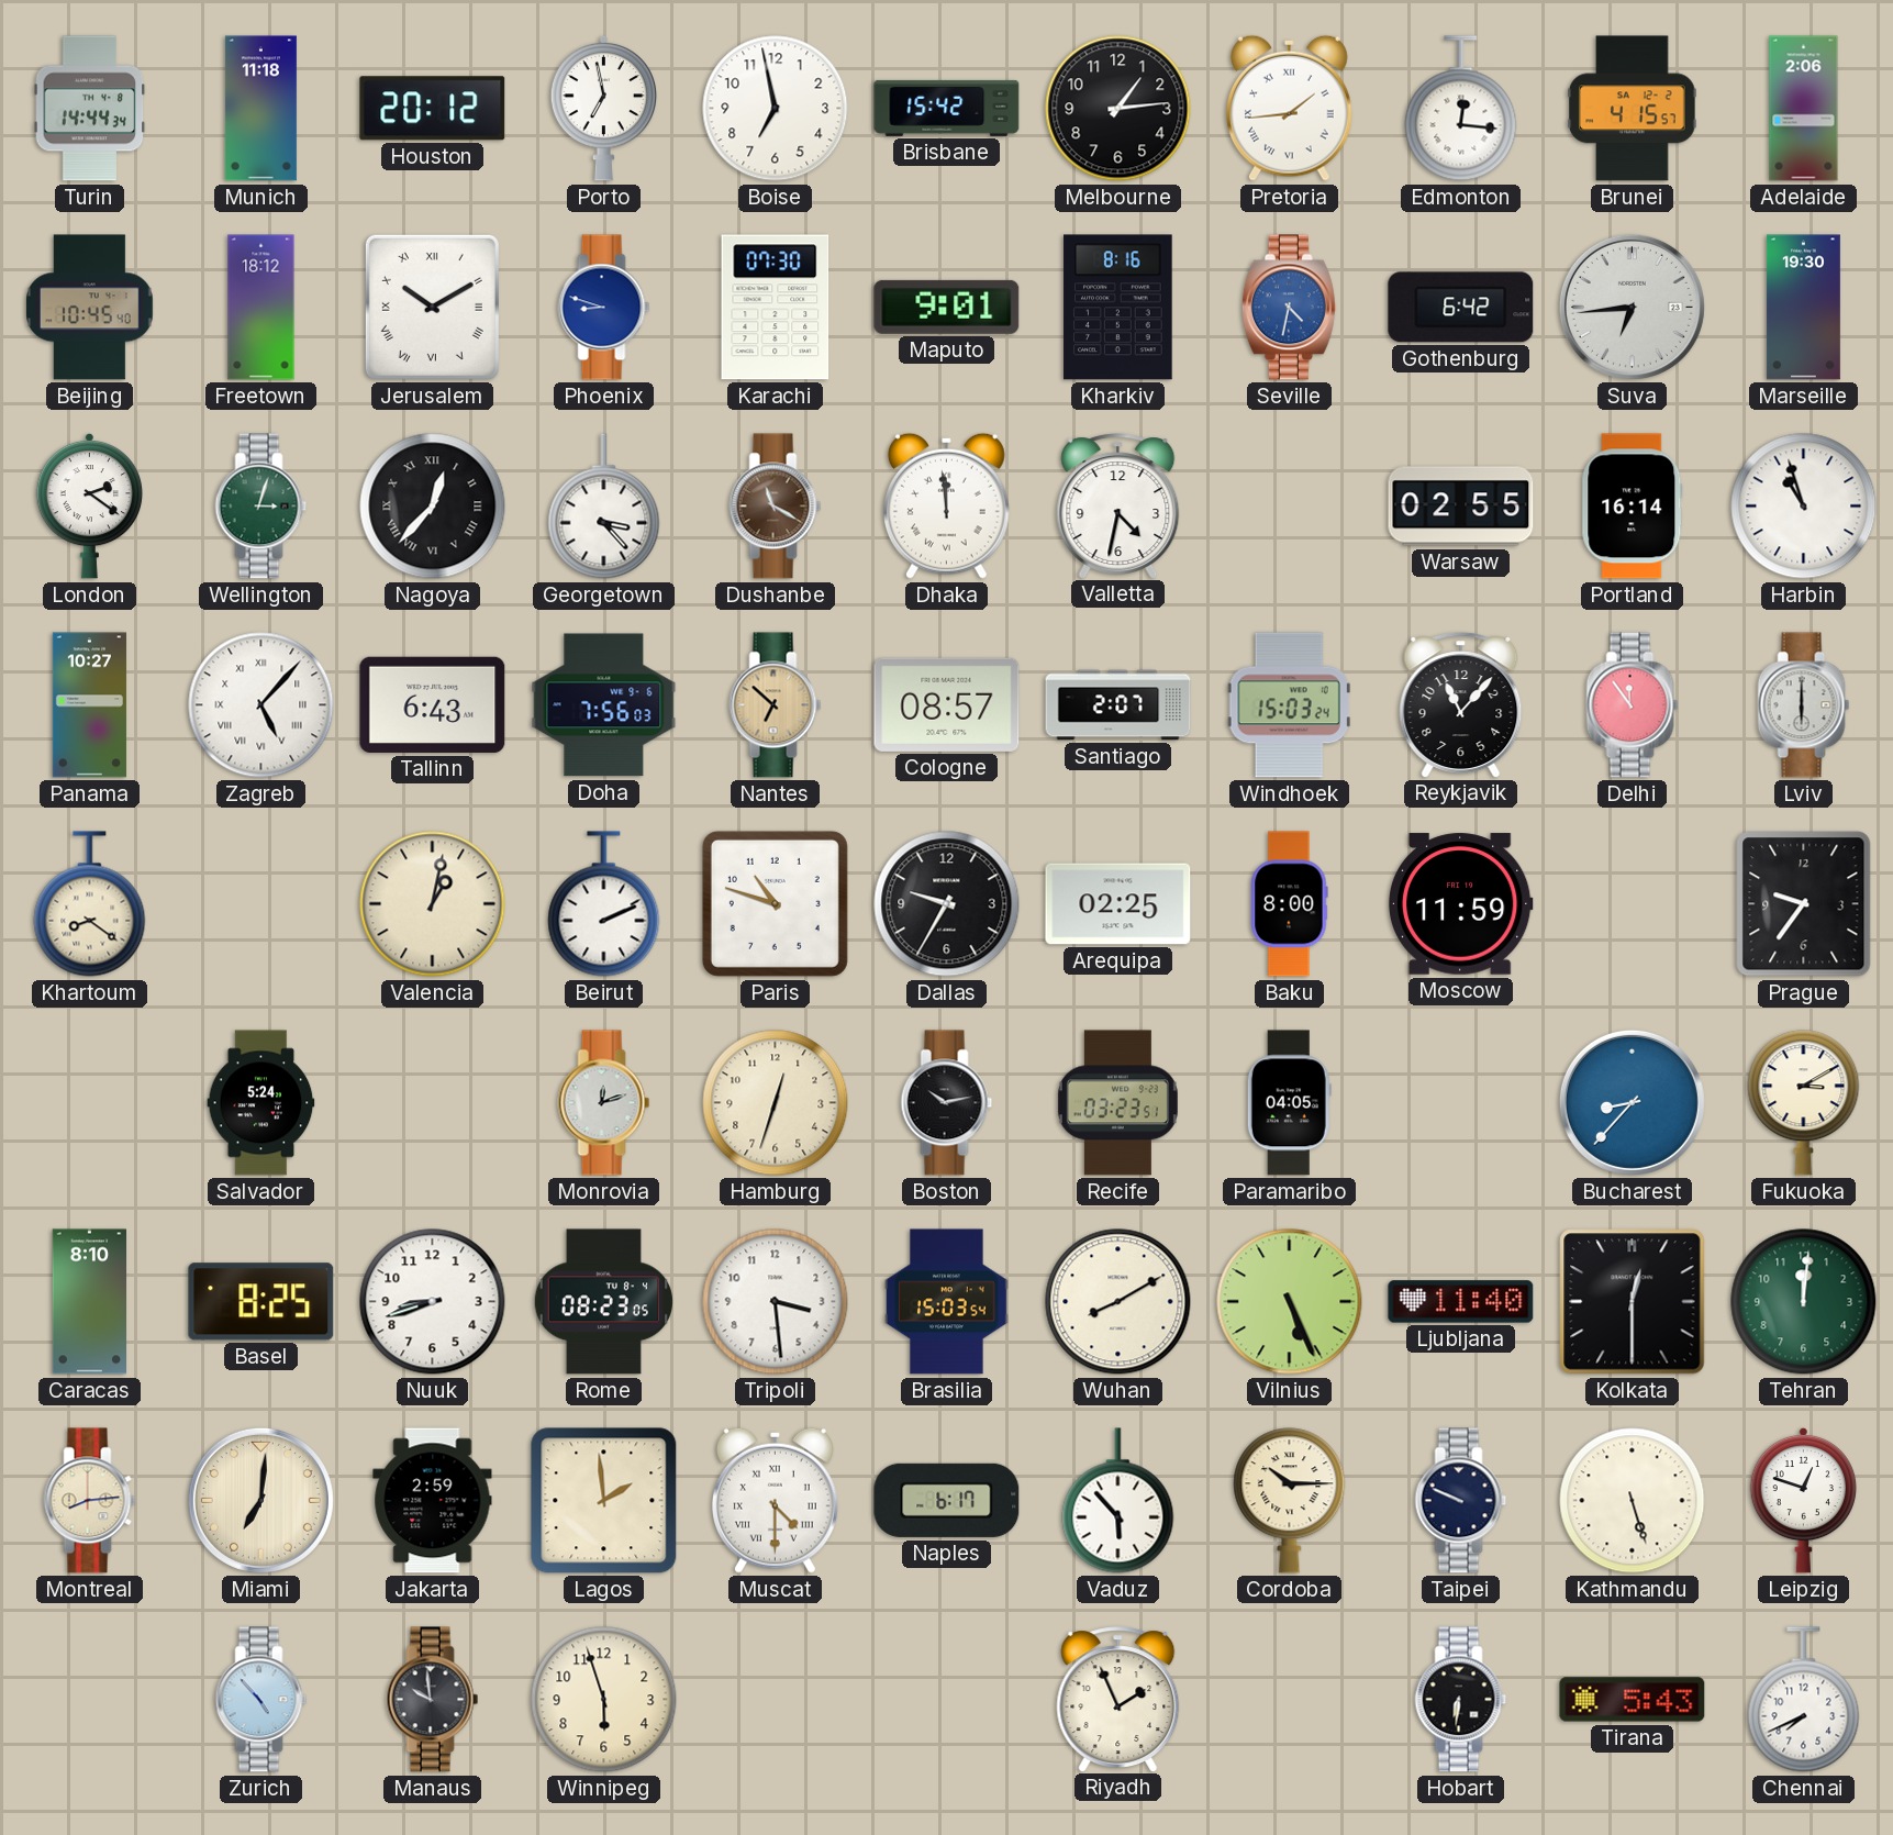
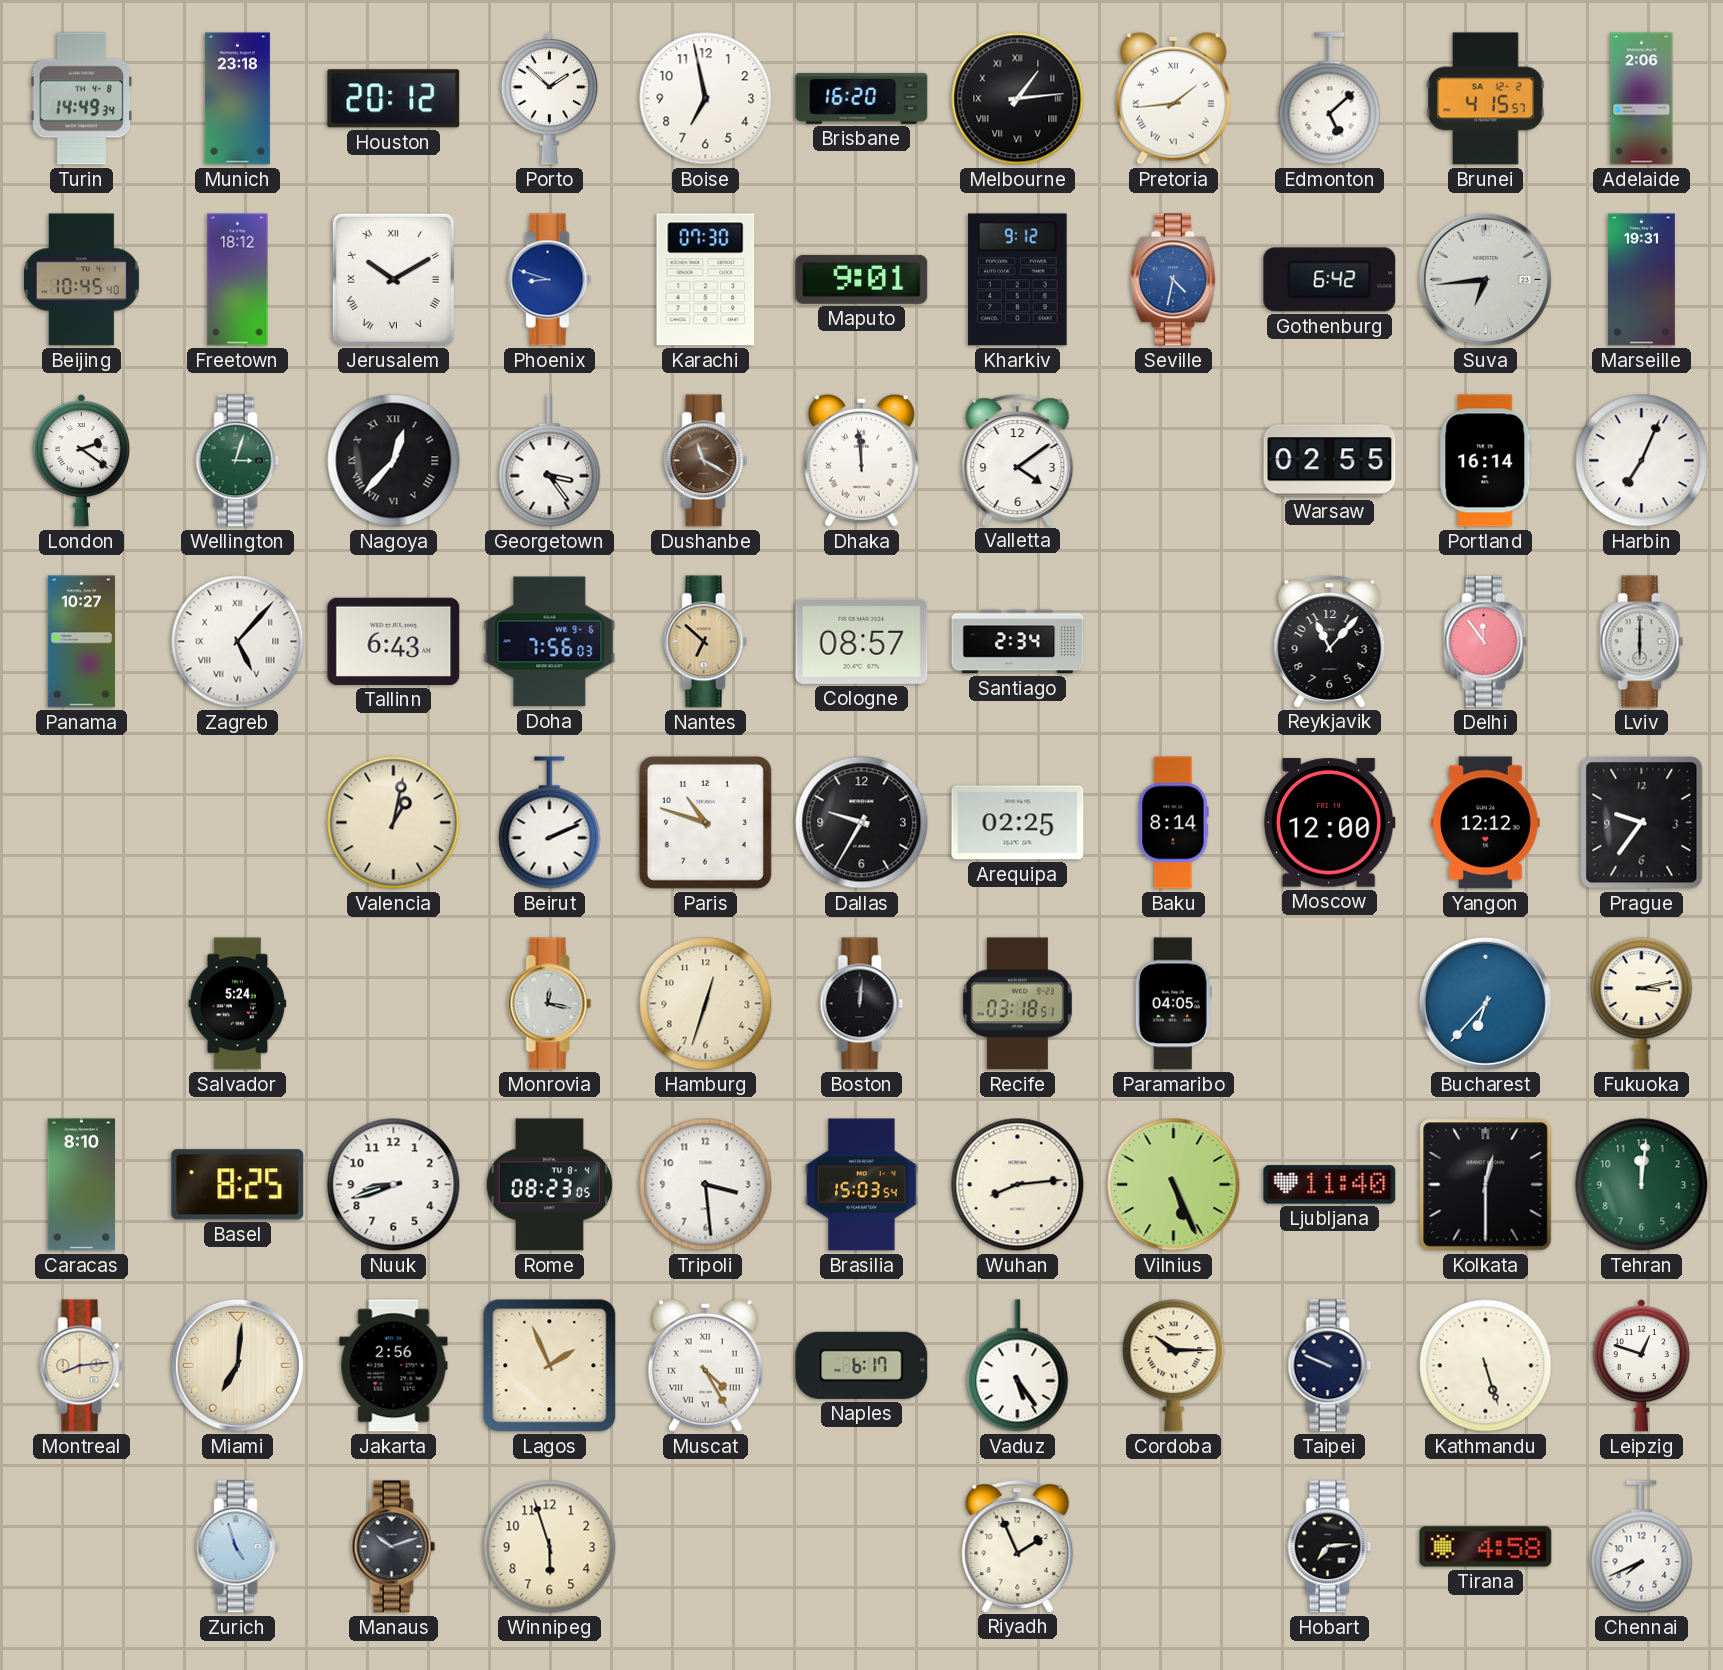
Turin: 14:44 -> 14:49
Munich: 11:18 -> 23:18
Porto: 6:58 -> 1:52
Brisbane: 15:42 -> 16:20
Melbourne numerals: Arabic -> Roman
Edmonton: 12:16 -> 5:08
Kharkiv: 8:16 -> 9:12
Marseille: 19:30 -> 19:31
Georgetown: 3:23 -> 3:24
Valletta: 4:32 -> 4:09
Harbin: 10:57 -> 7:04
Santiago: 2:07 -> 2:34
Windhoek: 15:03 -> none
Khartoum: 8:21 -> none
Baku: 8:00 -> 8:14
Moscow: 11:59 -> 12:00
Yangon: none -> 12:12
Monrovia: 12:12 -> 12:17
Boston: 10:13 -> 12:01
Recife: 03:23 -> 03:18
Bucharest: 8:37 -> 6:37
Fukuoka: 3:10 -> 3:13
Wuhan: 8:10 -> 8:14
Jakarta: 2:59 -> 2:56
Lagos: 1:59 -> 1:56
Muscat: 4:30 -> 4:25
Vaduz: 5:53 -> 5:24
Zurich: 4:53 -> 4:57
Manaus: 9:59 -> 10:12
Hobart: 6:31 -> 7:14
Tirana: 5:43 -> 4:58
